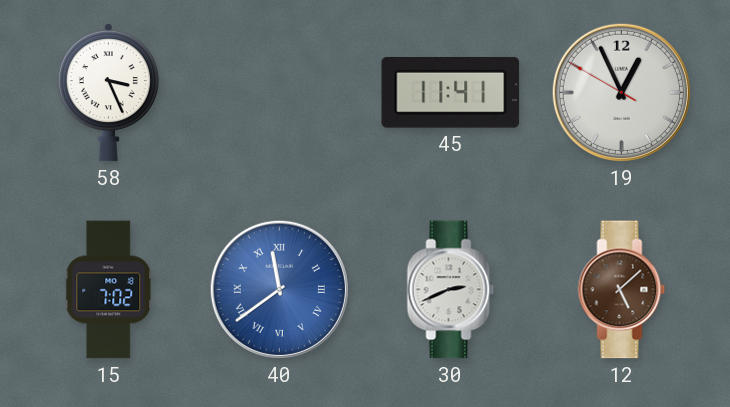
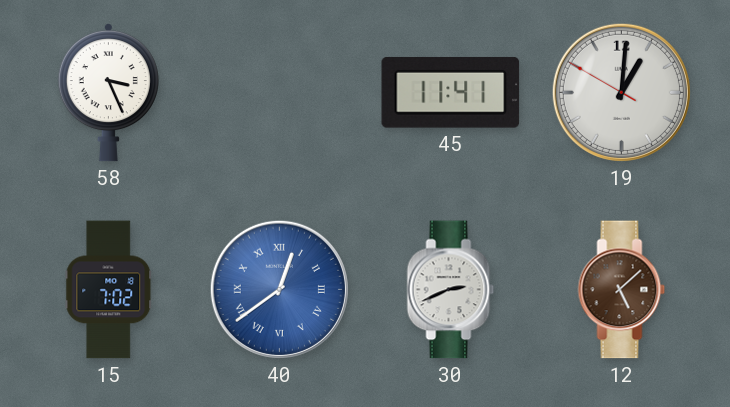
19: 12:55 -> 1:00
40: 11:39 -> 12:39
